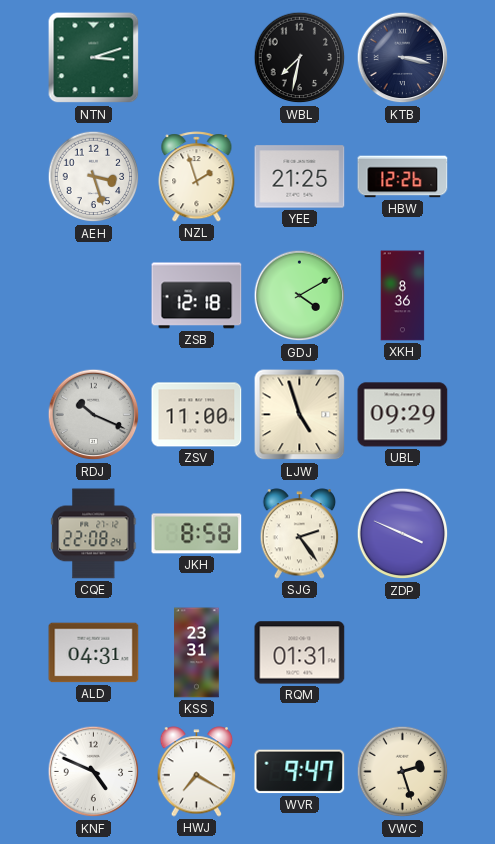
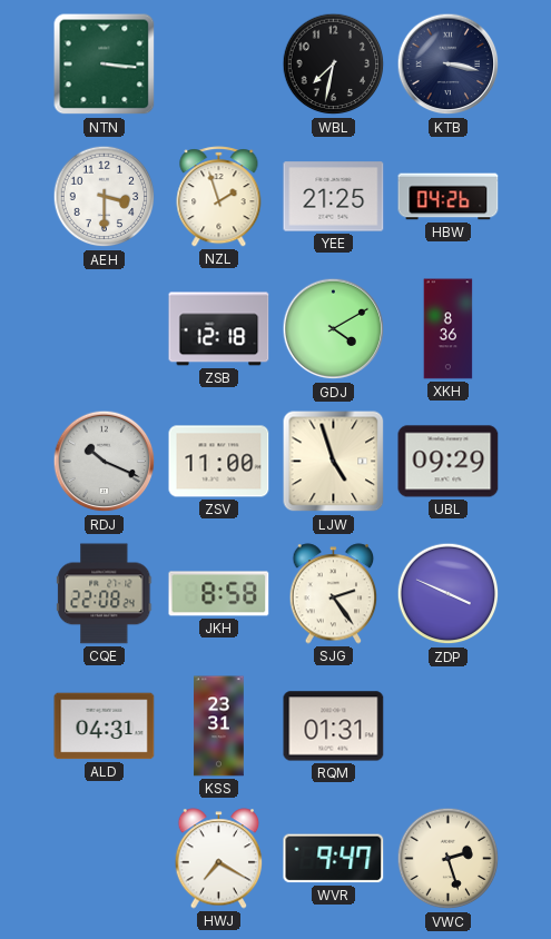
NTN: 3:12 -> 3:16
AEH: 3:27 -> 3:30
HBW: 12:26 -> 04:26
KNF: 4:49 -> none
